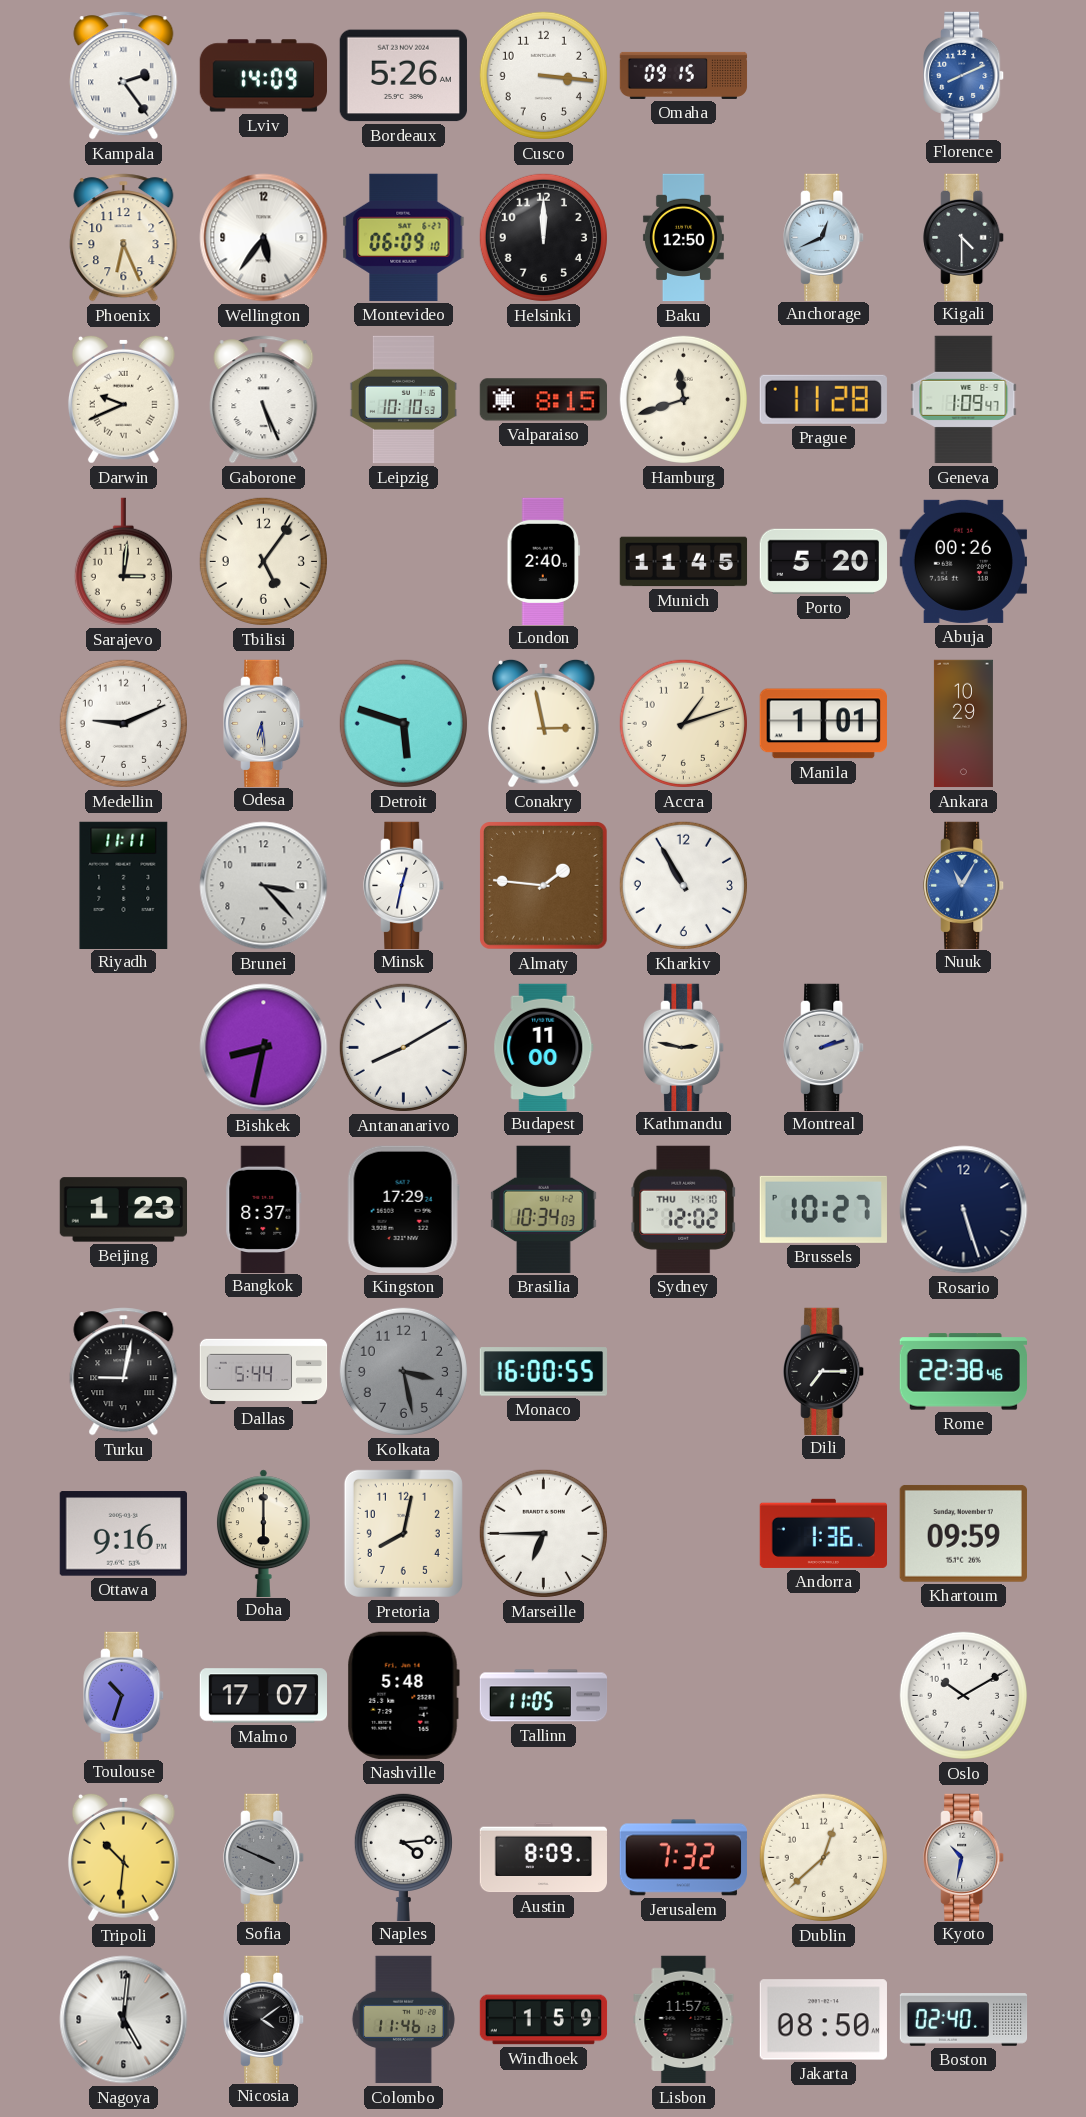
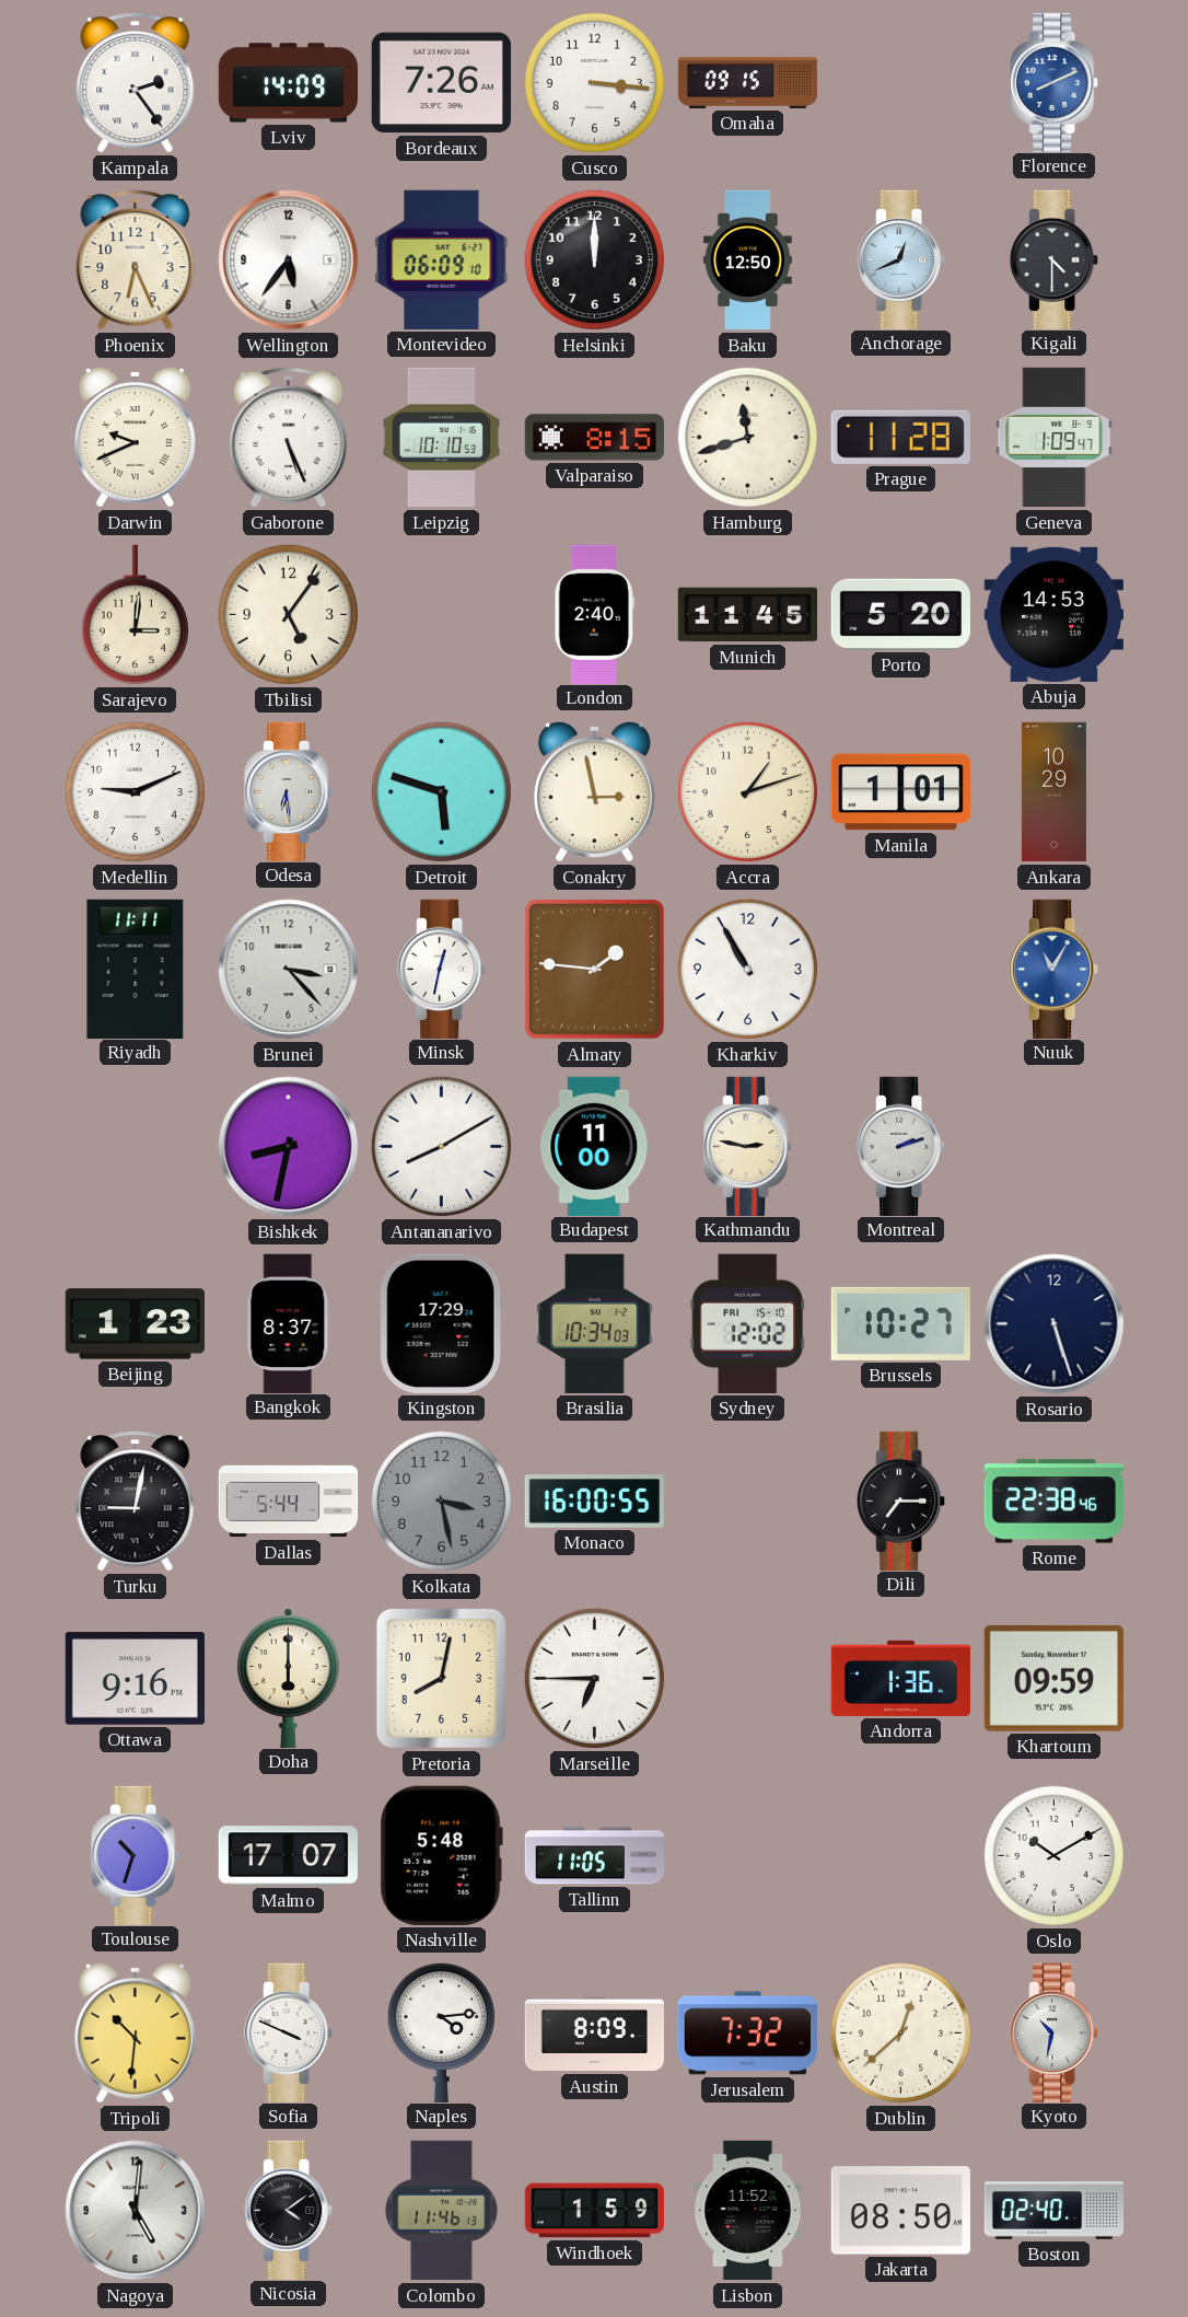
Bordeaux: 5:26 -> 7:26
Abuja: 00:26 -> 14:53
Sydney date: THU 14-10 -> FRI 15-10
Sofia dial: grey -> white
Lisbon: 11:57 -> 11:52
